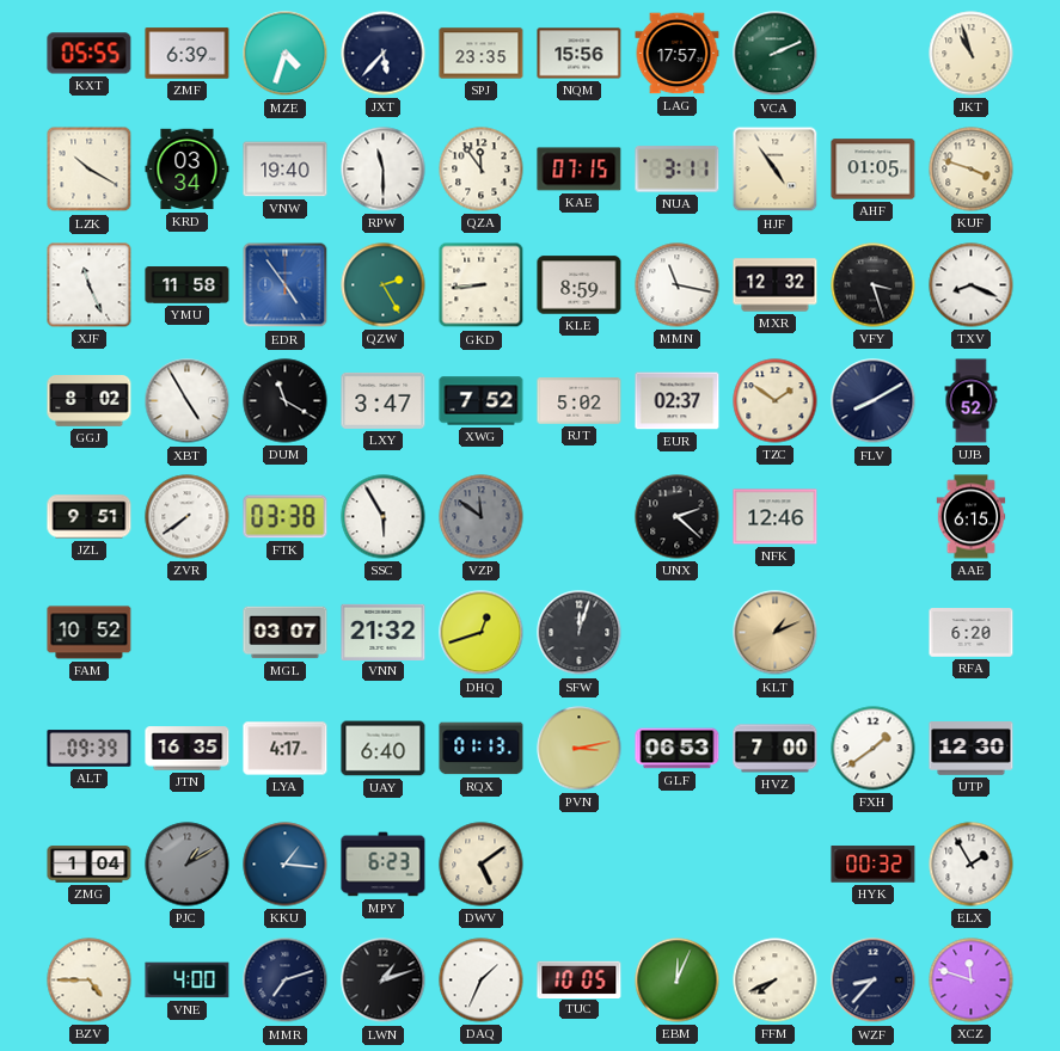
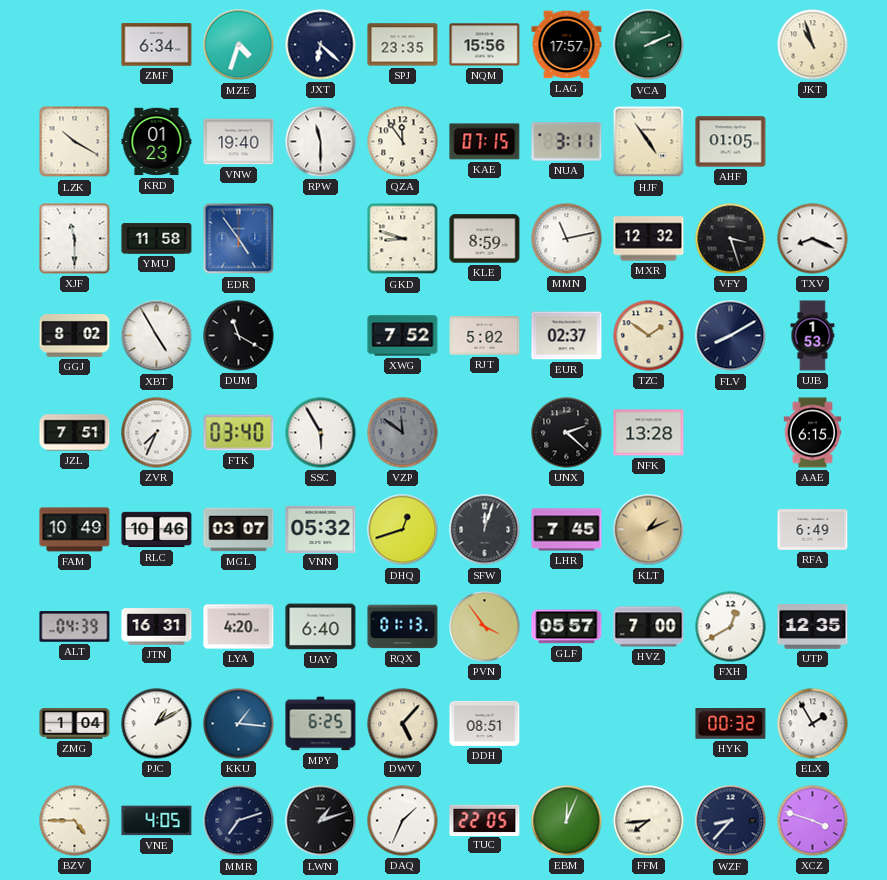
KXT: 05:55 -> none
ZMF: 6:39 -> 6:34
JXT: 5:37 -> 6:22
KRD: 03:34 -> 01:23
KUF: 3:48 -> none
XJF: 11:26 -> 11:30
QZW: 2:25 -> none
GKD: 8:44 -> 8:48
MMN: 11:17 -> 11:13
LXY: 3:47 -> none
UJB: 1:52 -> 1:53
JZL: 9:51 -> 7:51
ZVR: 7:39 -> 7:34
FTK: 03:38 -> 03:40
NFK: 12:46 -> 13:28
FAM: 10:52 -> 10:49
RLC: none -> 10:46
VNN: 21:32 -> 05:32
LHR: none -> 7:45
RFA: 6:20 -> 6:49
ALT: 09:39 -> 04:39
JTN: 16:35 -> 16:31
LYA: 4:17 -> 4:20
PVN: 3:13 -> 3:54
GLF: 06:53 -> 05:57
FXH: 1:39 -> 12:40
UTP: 12:30 -> 12:35
PJC dial: grey -> white
MPY: 6:23 -> 6:25
DWV: 5:09 -> 5:07
DDH: none -> 08:51
VNE: 4:00 -> 4:05
TUC: 10:05 -> 22:05
FFM: 7:41 -> 7:44
XCZ: 11:48 -> 3:48
